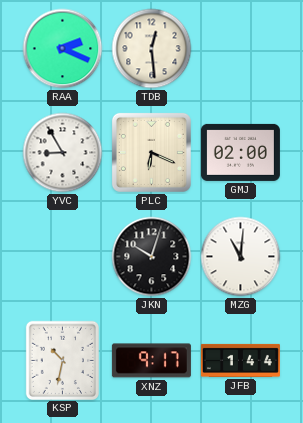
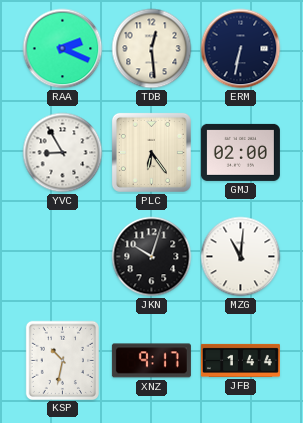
ERM: none -> 6:32
PLC: 6:19 -> 6:24
